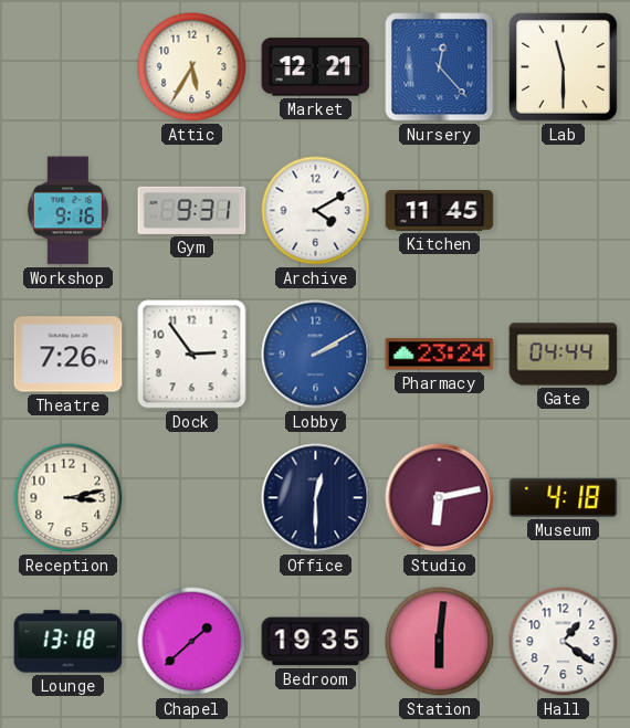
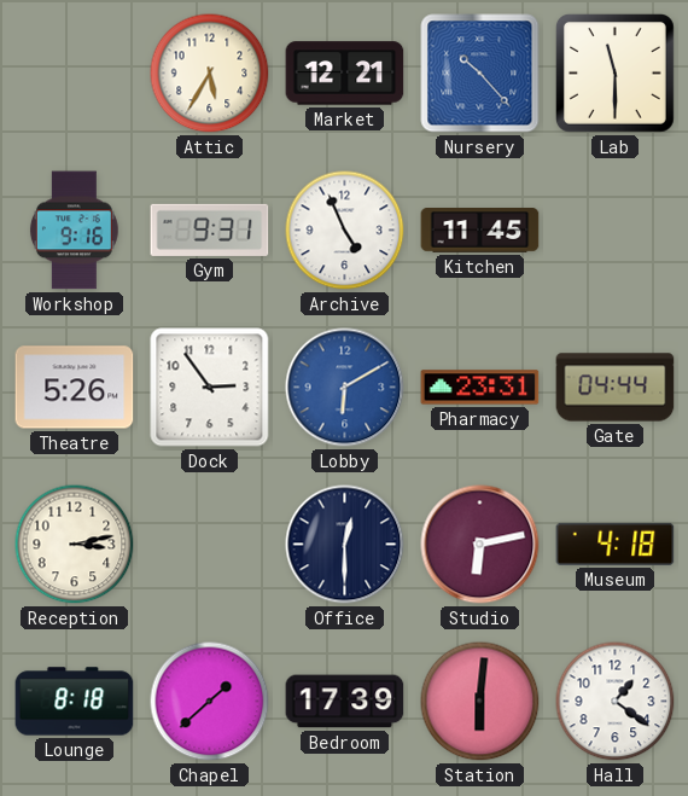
Nursery: 12:23 -> 10:23
Archive: 4:10 -> 4:56
Theatre: 7:26 -> 5:26
Lobby: 2:10 -> 6:10
Pharmacy: 23:24 -> 23:31
Lounge: 13:18 -> 8:18
Bedroom: 19:35 -> 17:39
